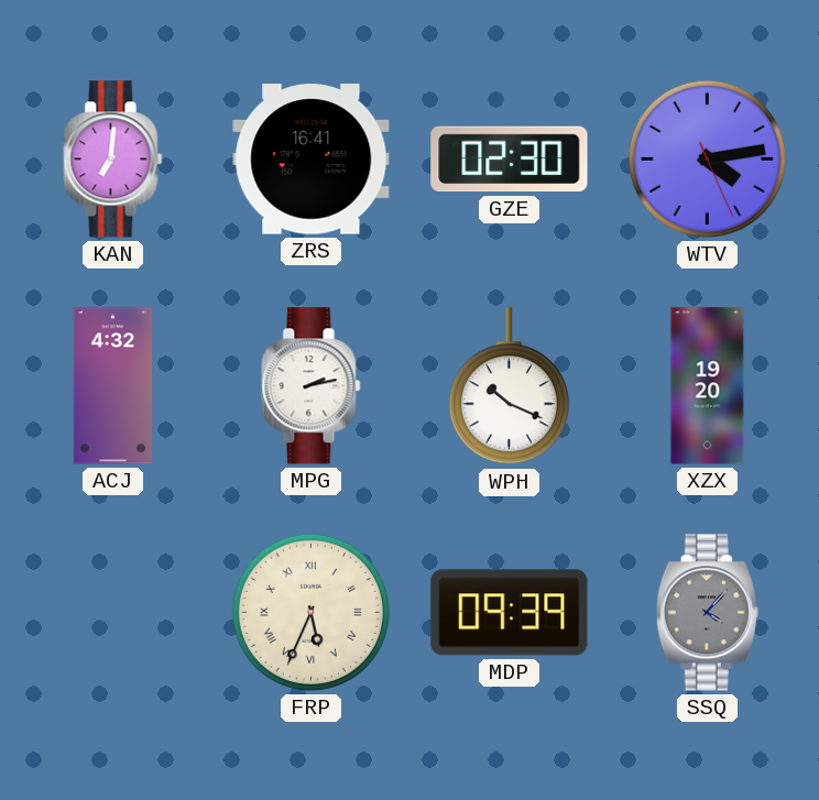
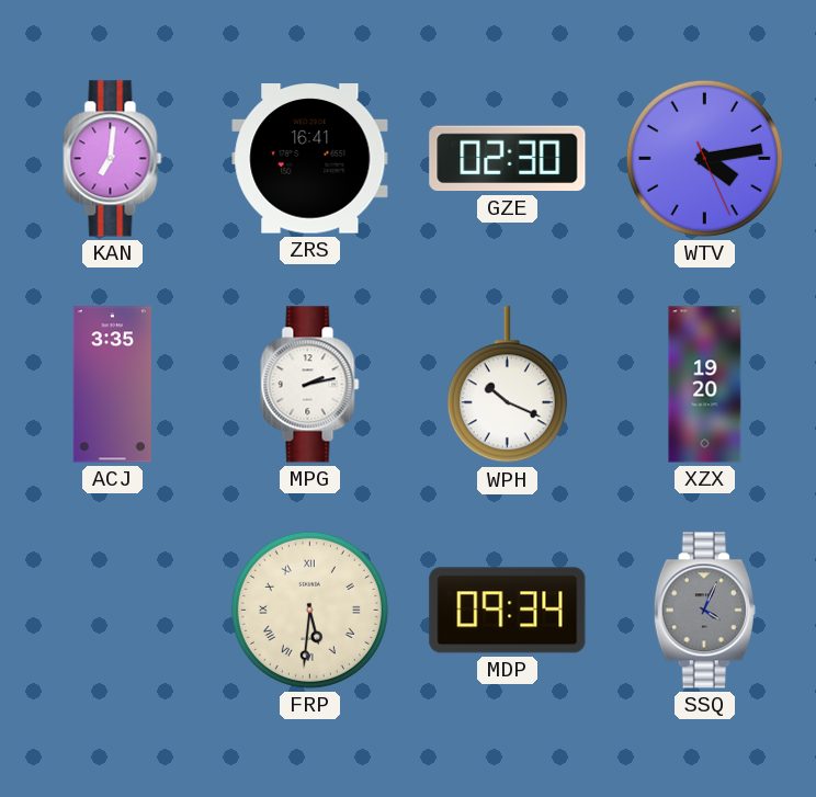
ACJ: 4:32 -> 3:35
FRP: 5:34 -> 5:31
MDP: 09:39 -> 09:34
SSQ: 4:07 -> 4:04
